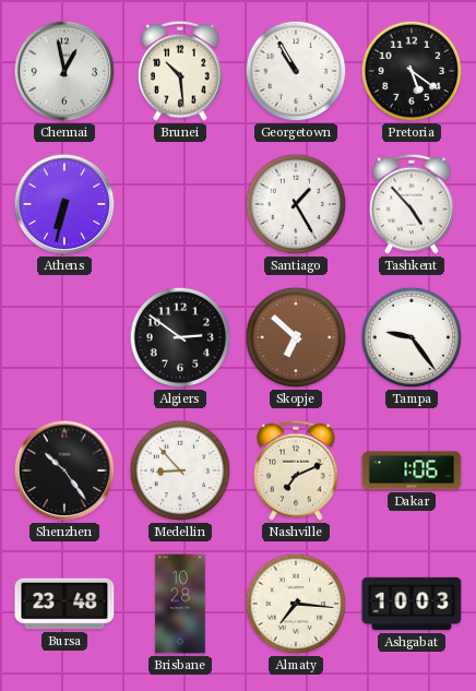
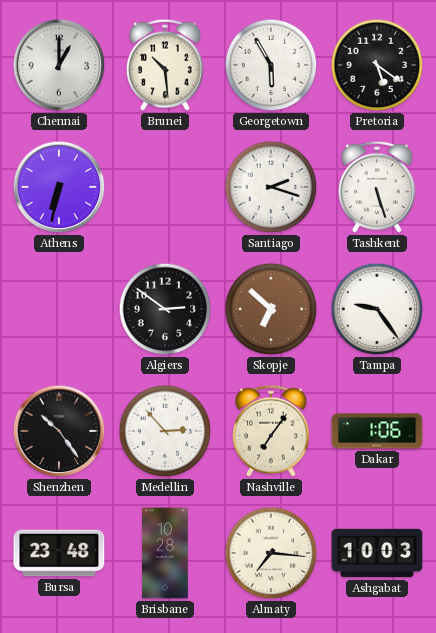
Chennai: 12:58 -> 1:00
Georgetown: 10:55 -> 5:55
Santiago: 1:25 -> 2:18
Tashkent: 4:53 -> 5:27
Medellin: 8:53 -> 2:53
Nashville: 7:11 -> 7:06
